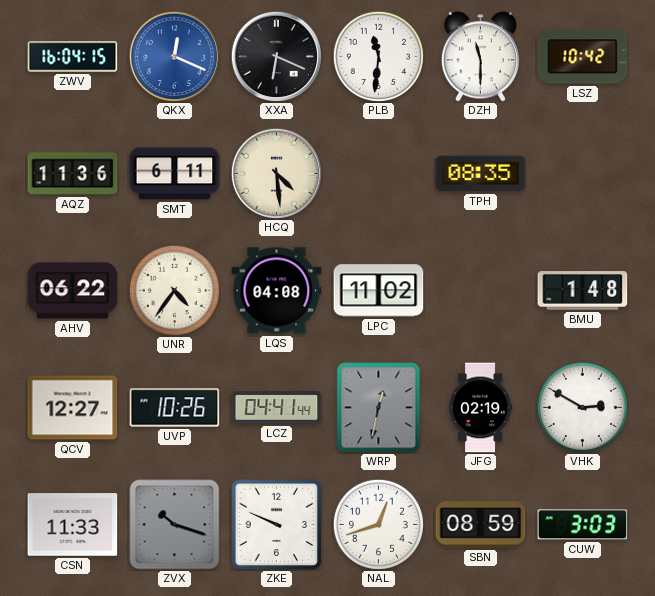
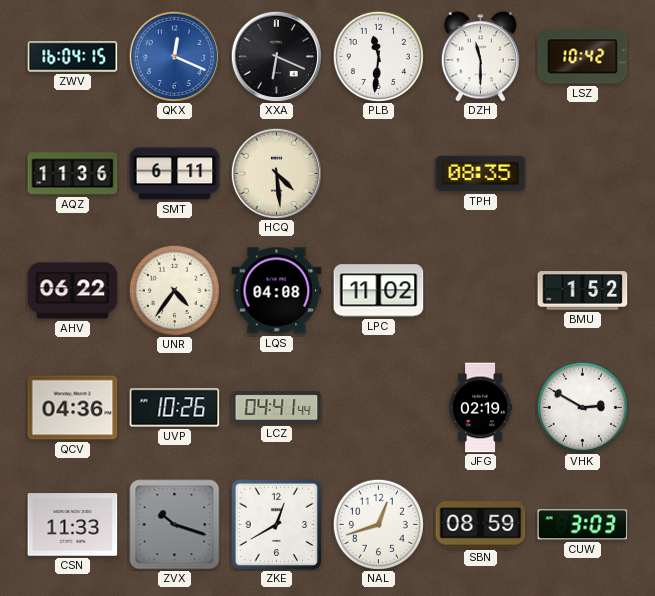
BMU: 1:48 -> 1:52
QCV: 12:27 -> 04:36
WRP: 12:32 -> none
ZKE: 9:49 -> 12:40
